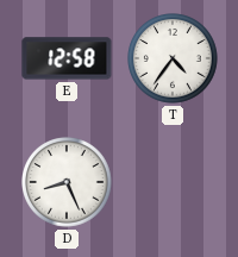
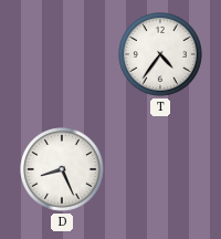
E: 12:58 -> none
